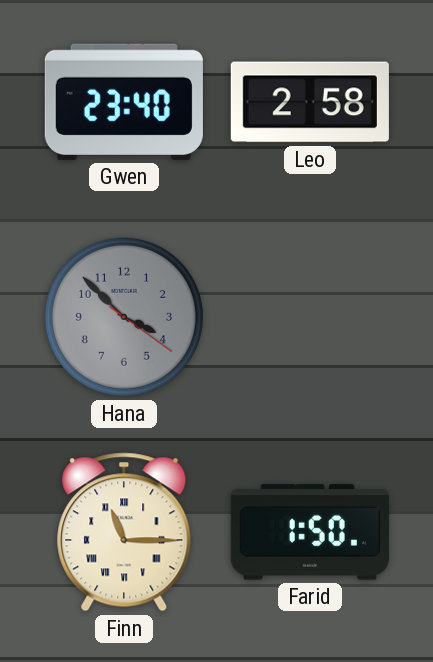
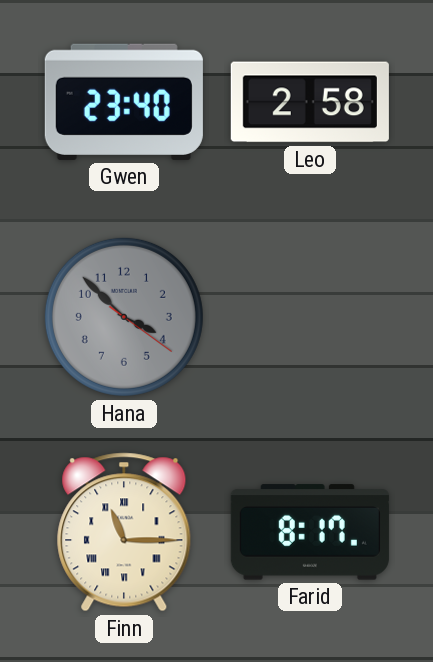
Farid: 1:50 -> 8:17
